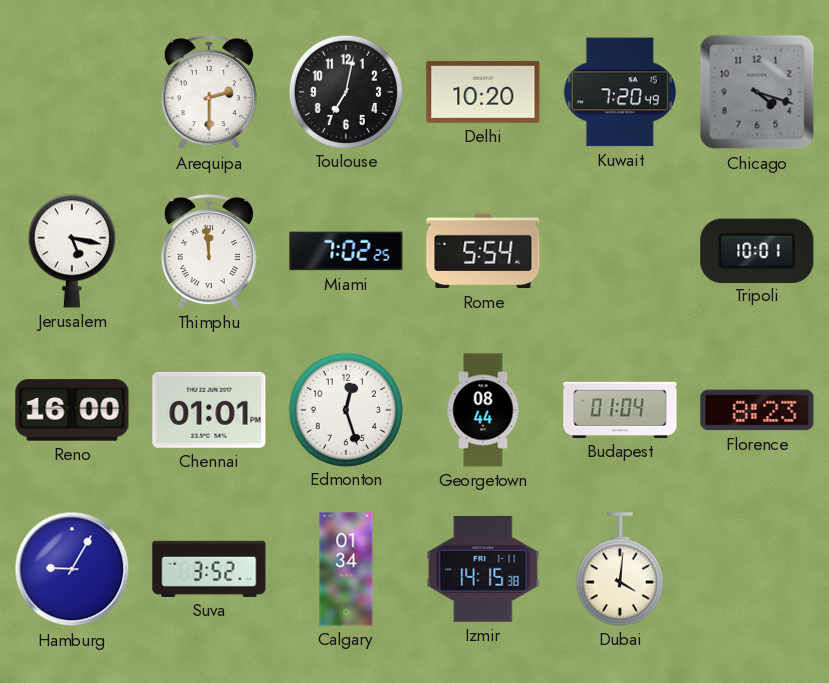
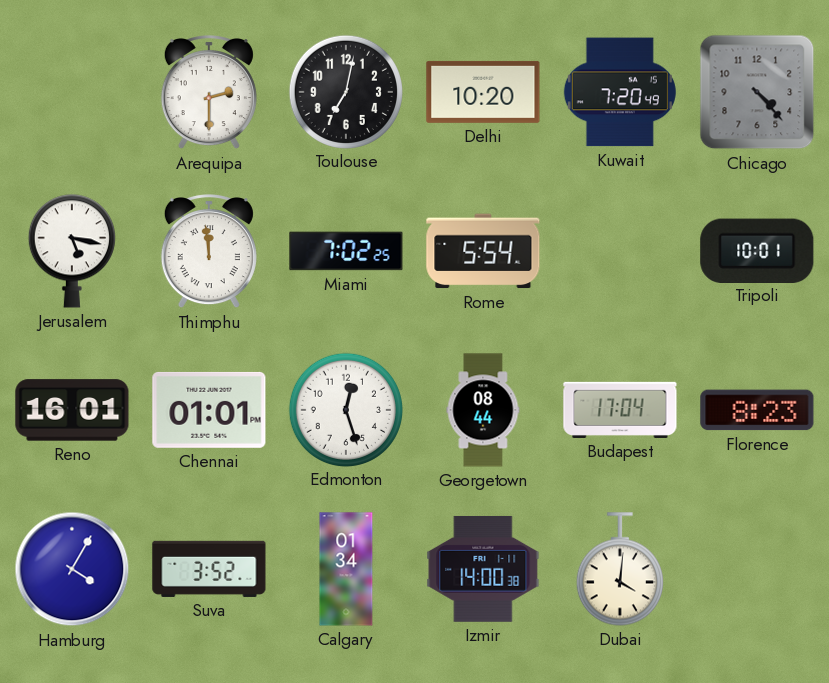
Chicago: 4:18 -> 4:23
Reno: 16:00 -> 16:01
Budapest: 01:04 -> 17:04
Hamburg: 9:05 -> 4:05
Izmir: 14:15 -> 14:00
